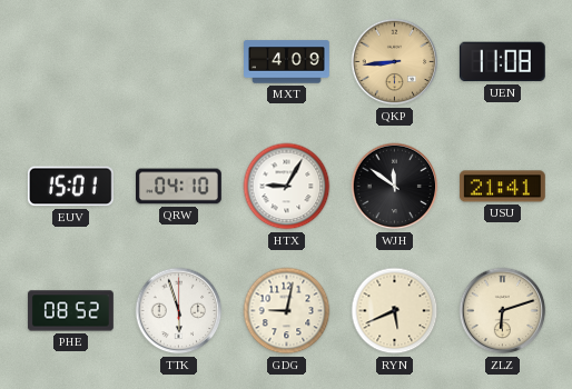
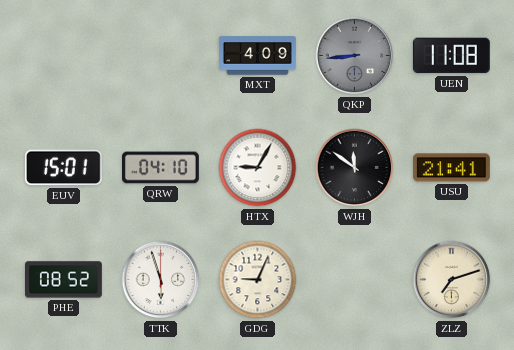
QKP dial: champagne -> grey
GDG: 9:02 -> 9:04
RYN: 5:41 -> none
ZLZ: 6:12 -> 7:12
